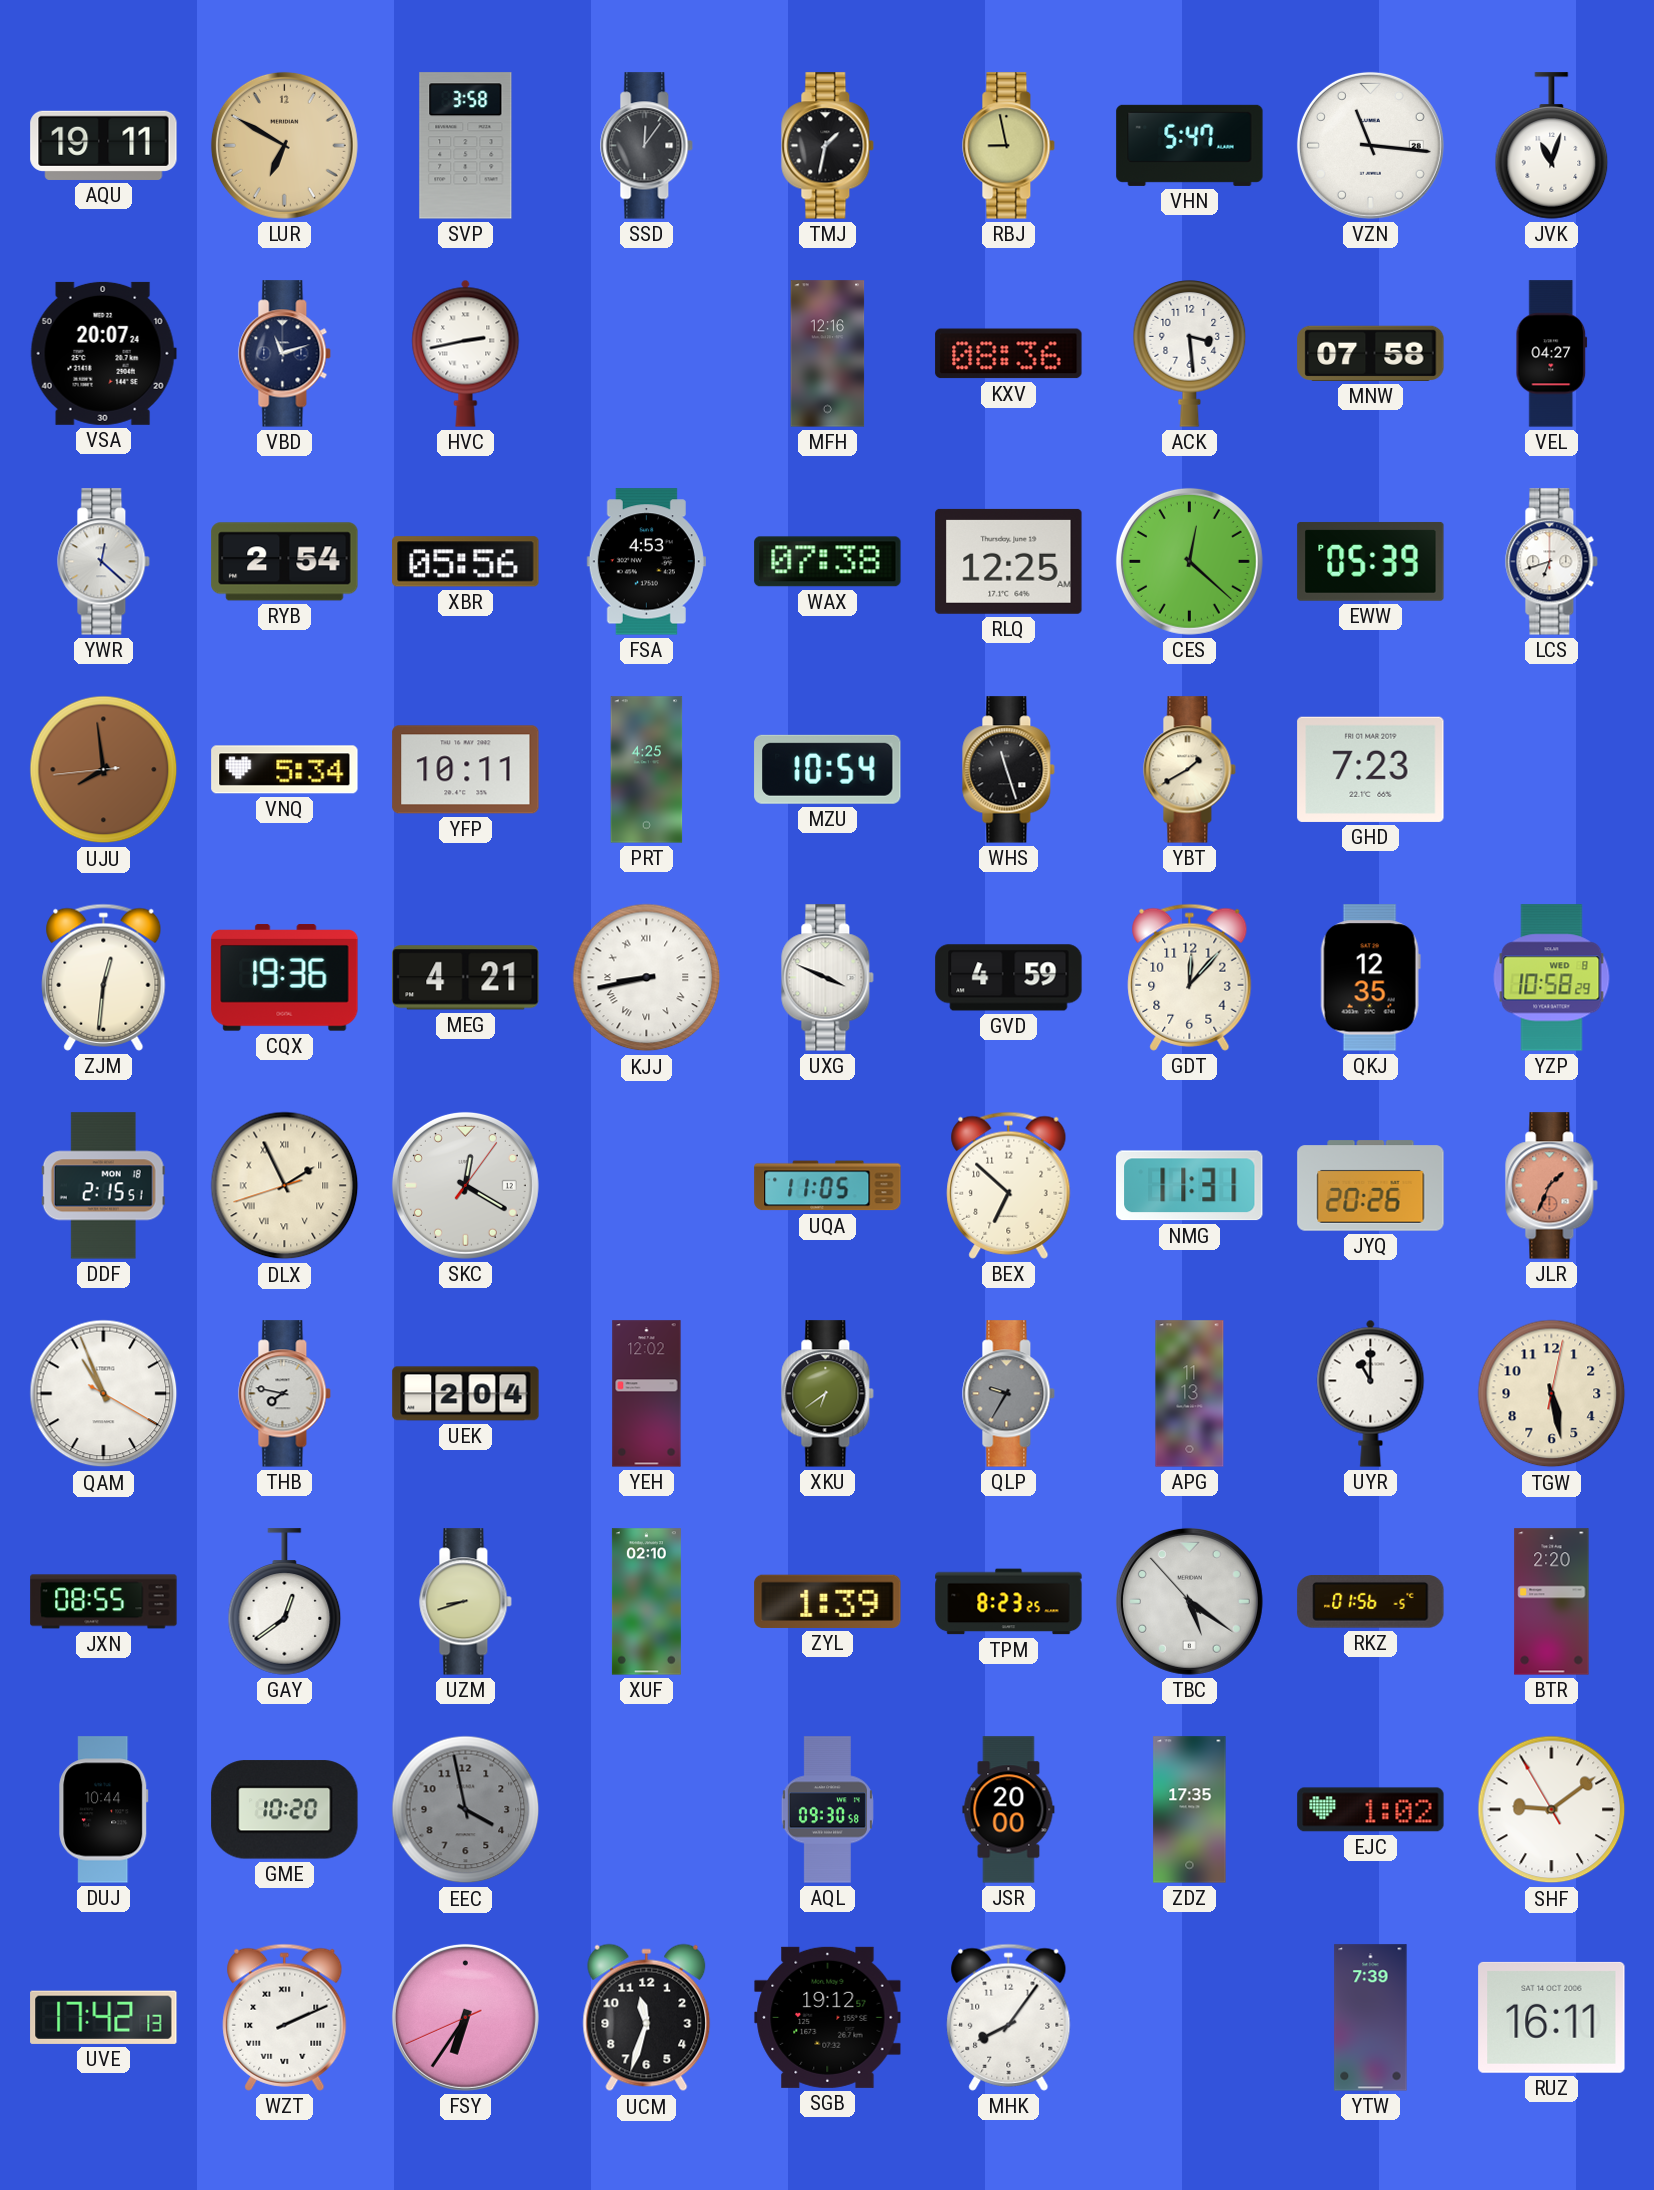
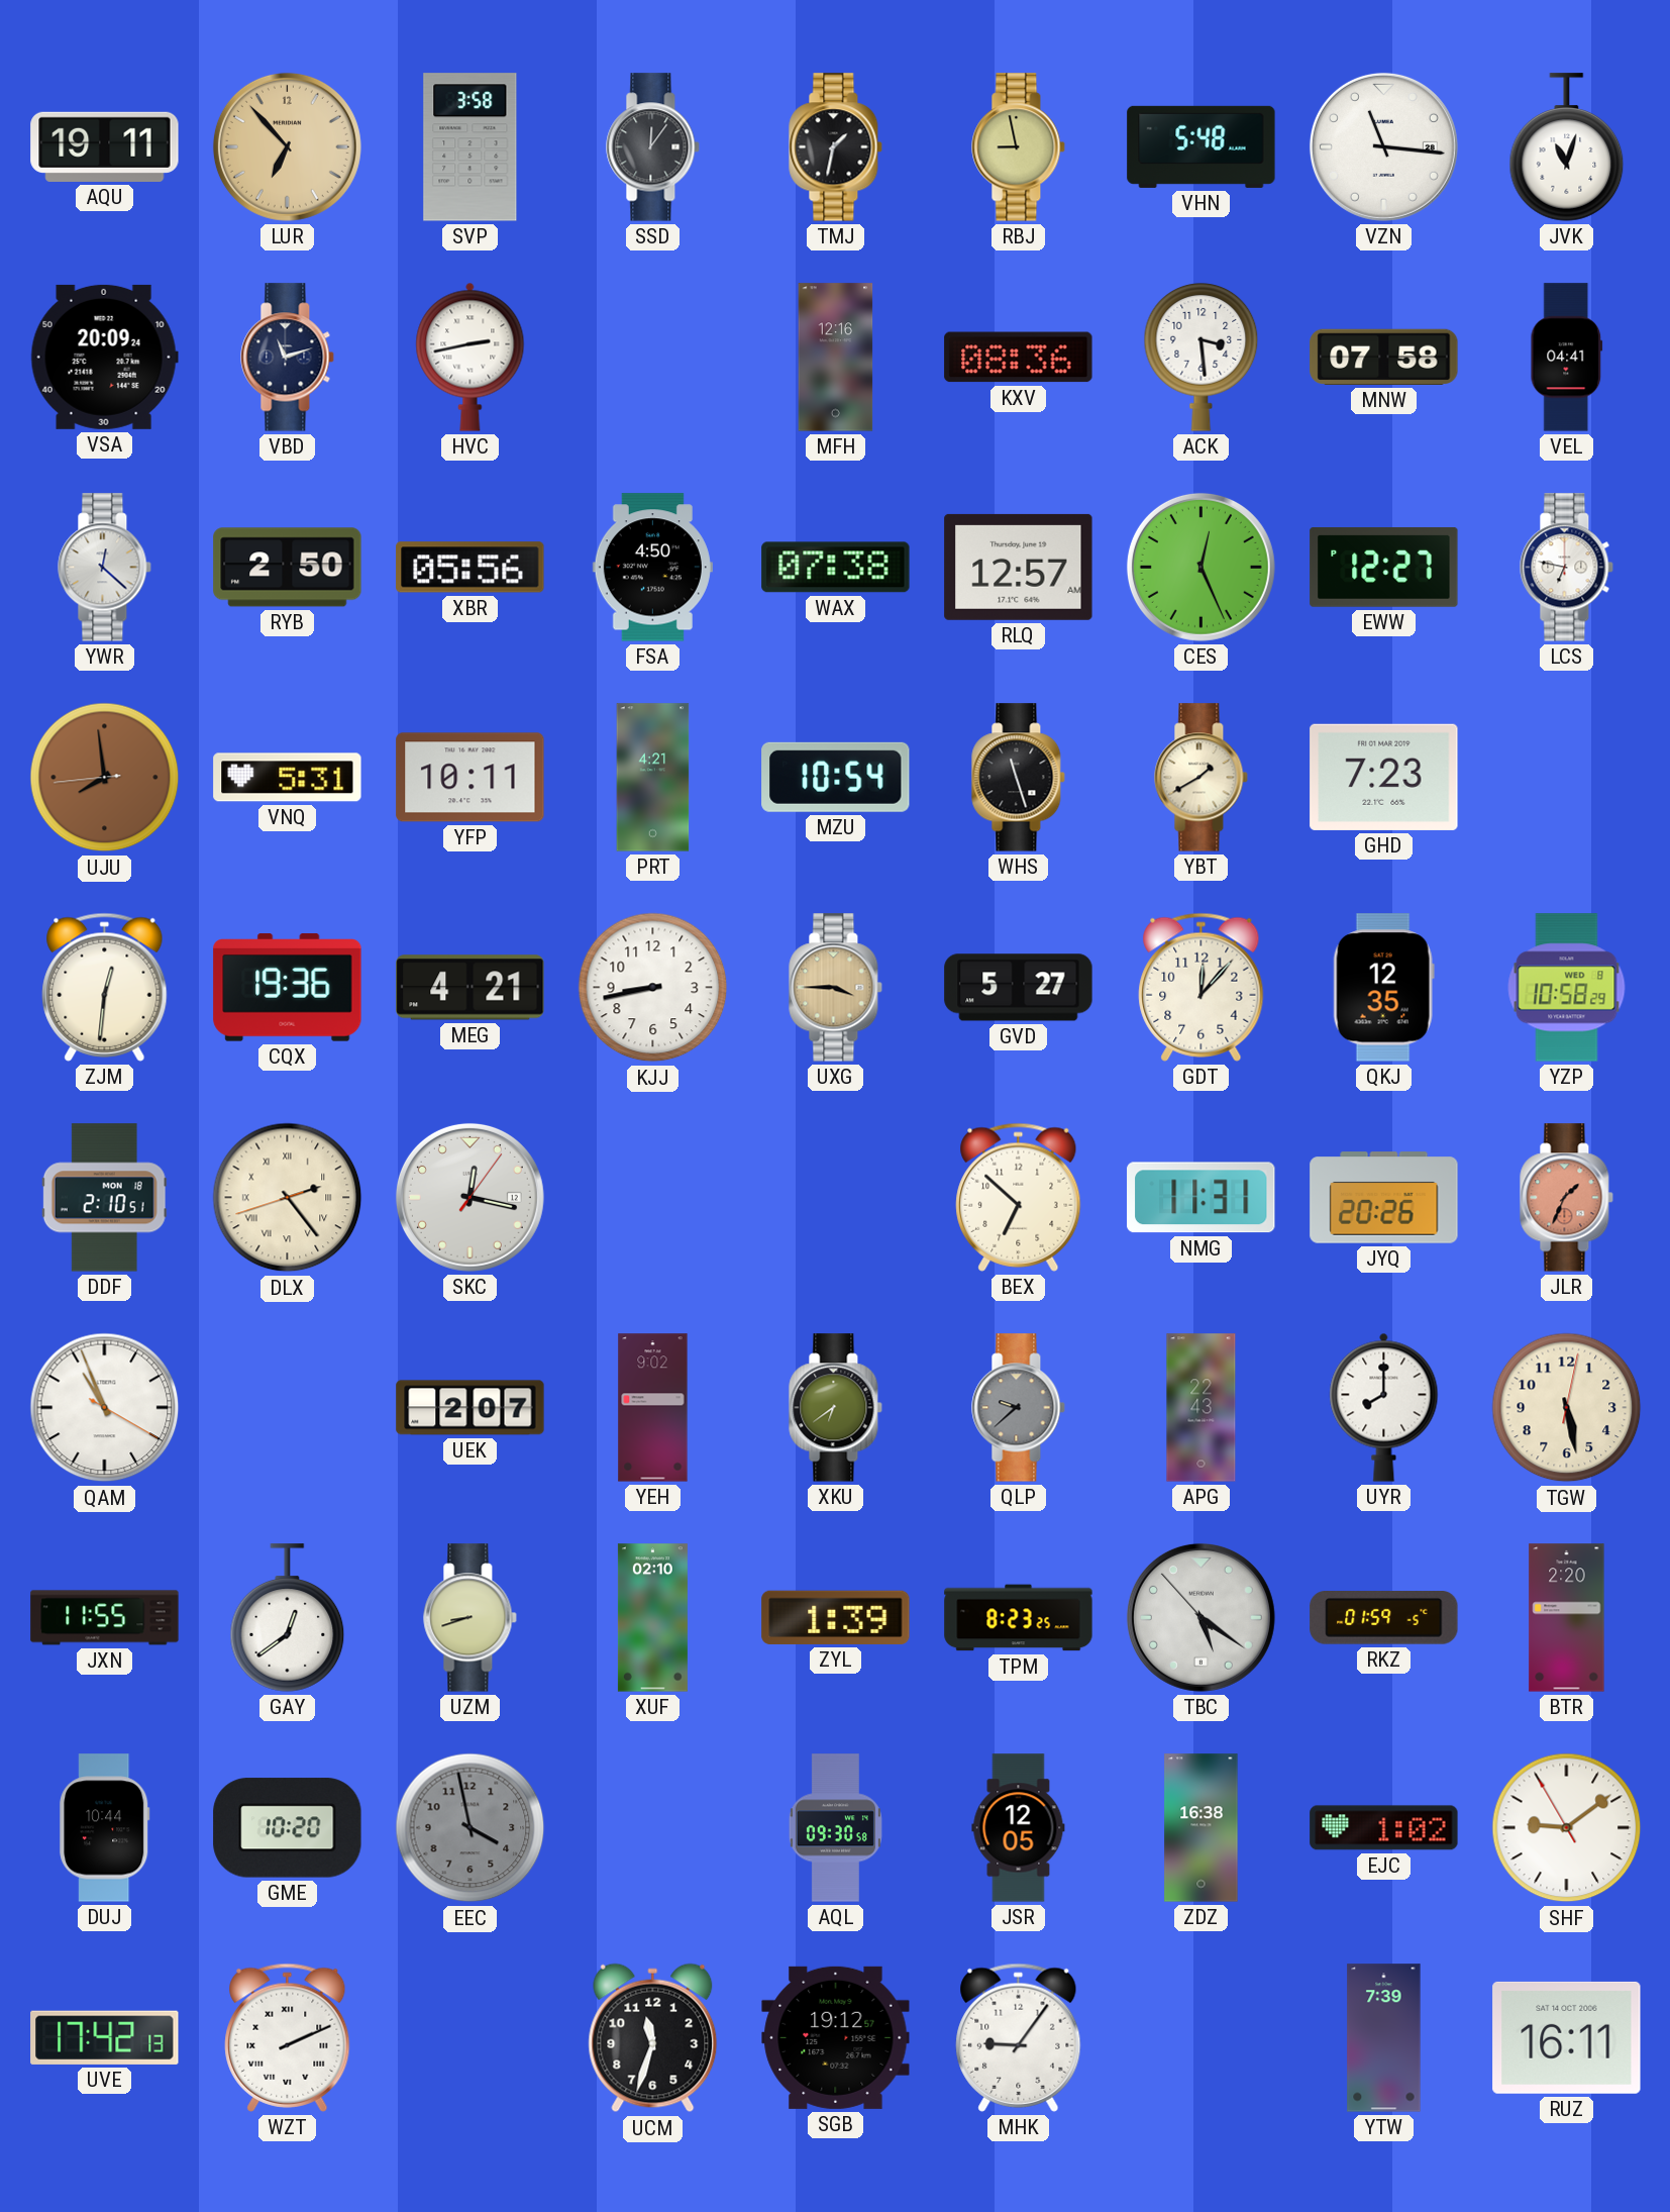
LUR: 6:50 -> 6:53
VHN: 5:47 -> 5:48
VSA: 20:07 -> 20:09
VEL: 04:27 -> 04:41
RYB: 2:54 -> 2:50
FSA: 4:53 -> 4:50
RLQ: 12:25 -> 12:57
CES: 12:22 -> 12:26
EWW: 05:39 -> 12:27
LCS: 6:42 -> 6:47
VNQ: 5:34 -> 5:31
PRT: 4:25 -> 4:21
KJJ numerals: Roman -> Arabic
UXG: 3:49 -> 3:45
UXG dial: white -> champagne
GVD: 4:59 -> 5:27
DDF: 2:15 -> 2:10
DLX: 1:55 -> 2:23
SKC: 12:20 -> 12:17
UQA: 11:05 -> none
THB: 7:47 -> none
UEK: 2:04 -> 2:07
YEH: 12:02 -> 9:02
QLP: 9:35 -> 9:38
APG: 11:13 -> 22:43
UYR: 11:00 -> 8:00
JXN: 08:55 -> 11:55
RKZ: 01:56 -> 01:59
JSR: 20:00 -> 12:05
ZDZ: 17:35 -> 16:38
FSY: 6:35 -> none
MHK: 8:06 -> 9:06
